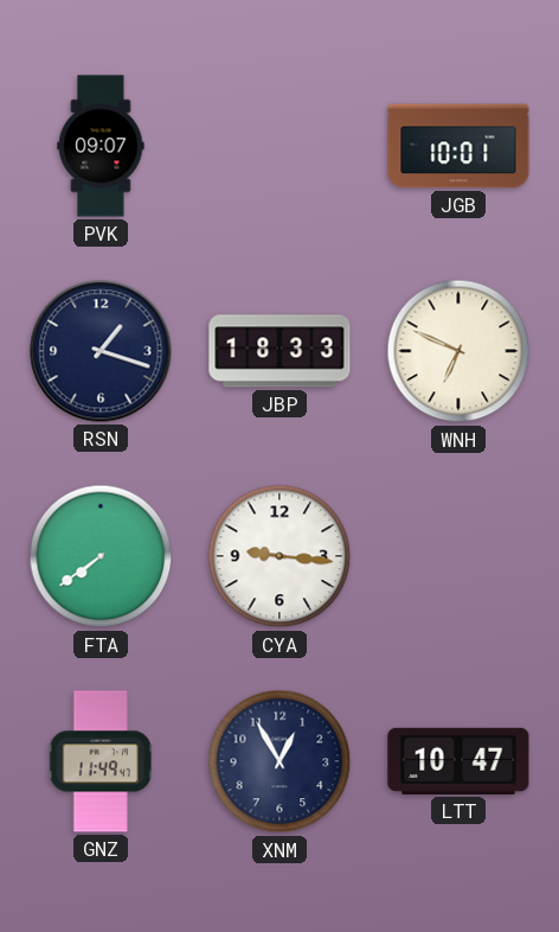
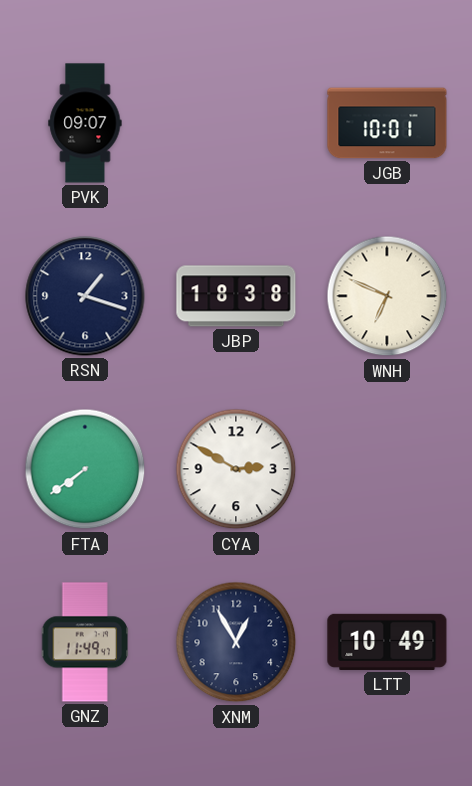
JBP: 18:33 -> 18:38
CYA: 9:16 -> 2:50
LTT: 10:47 -> 10:49
